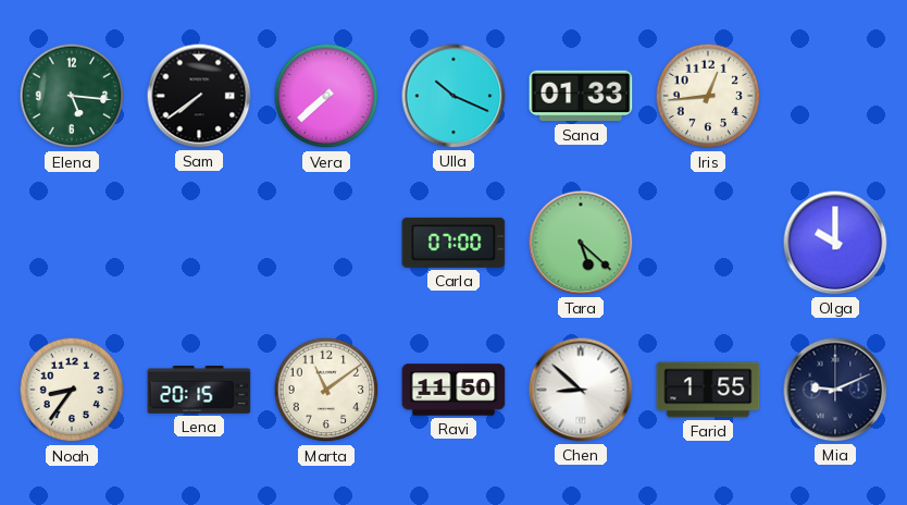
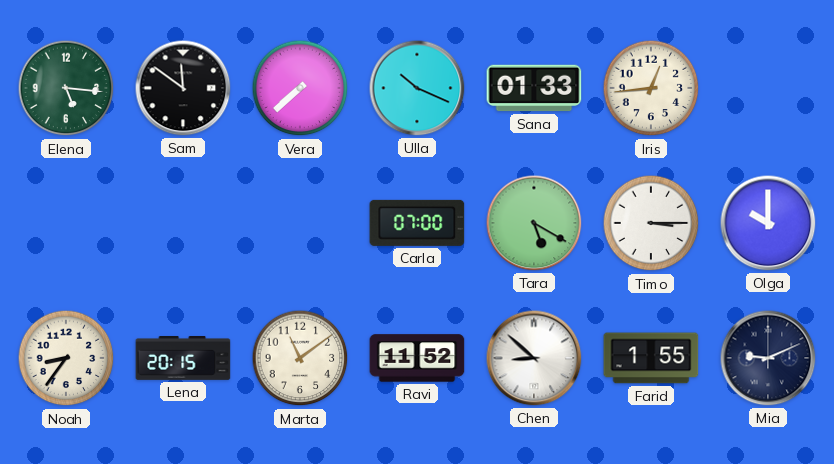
Sam: 7:39 -> 11:51
Tara: 5:22 -> 5:20
Timo: none -> 3:15
Ravi: 11:50 -> 11:52
